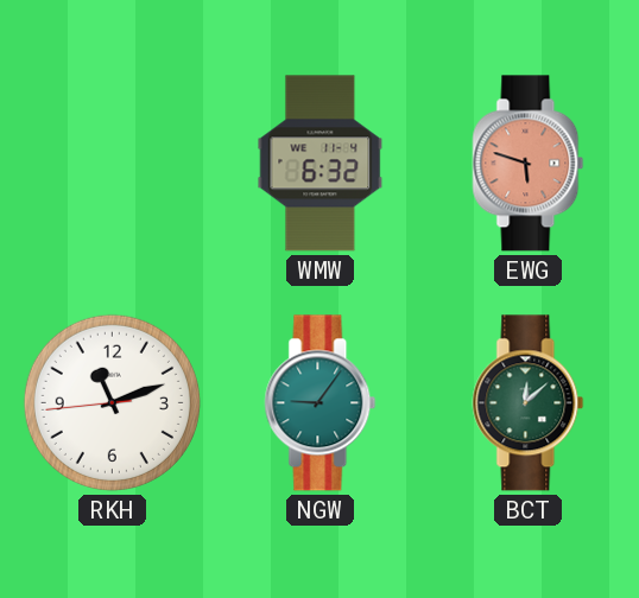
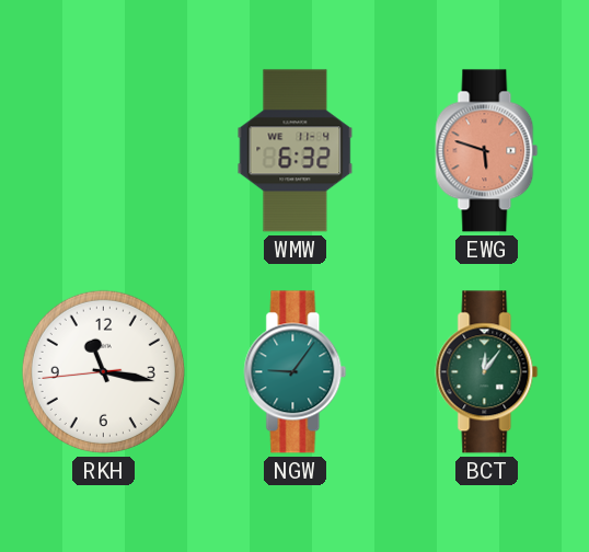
RKH: 11:11 -> 11:16
BCT: 12:08 -> 12:06
